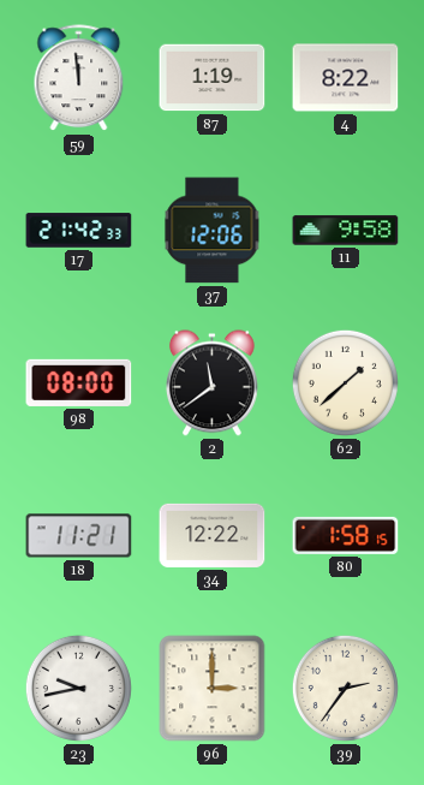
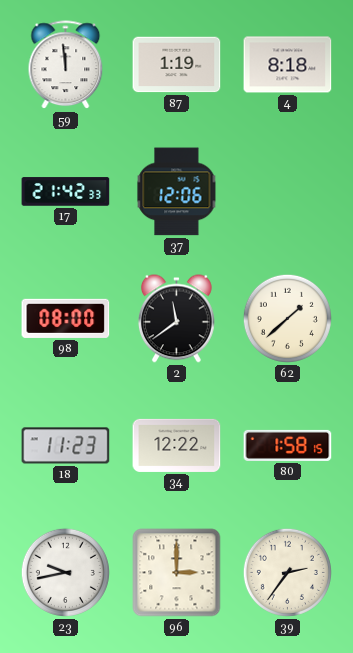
4: 8:22 -> 8:18
11: 9:58 -> none
18: 11:21 -> 11:23
